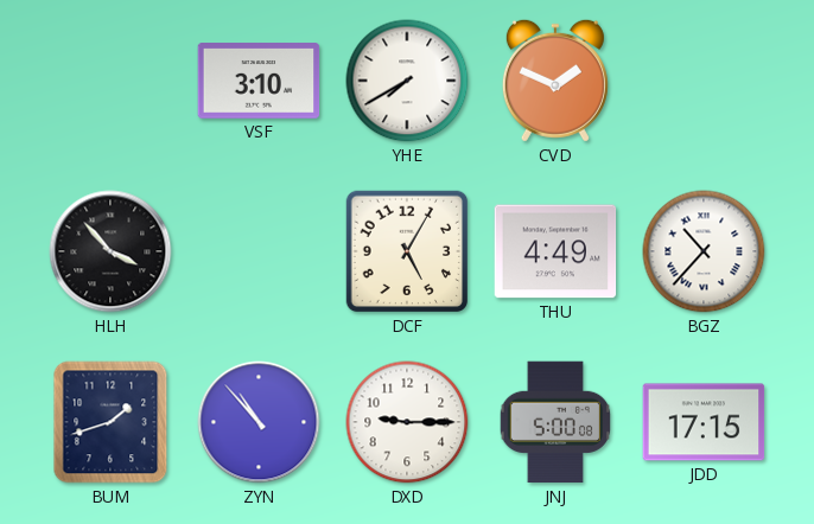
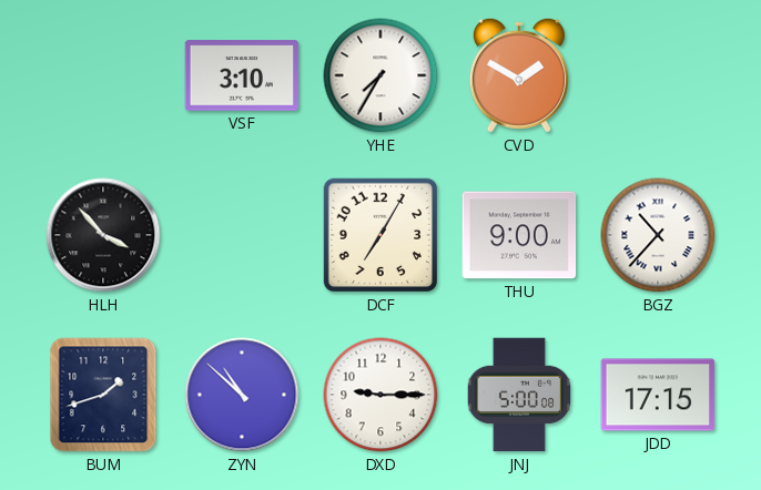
YHE: 7:40 -> 7:35
CVD: 1:49 -> 1:50
DCF: 5:05 -> 7:05
THU: 4:49 -> 9:00
ZYN: 10:53 -> 10:52
